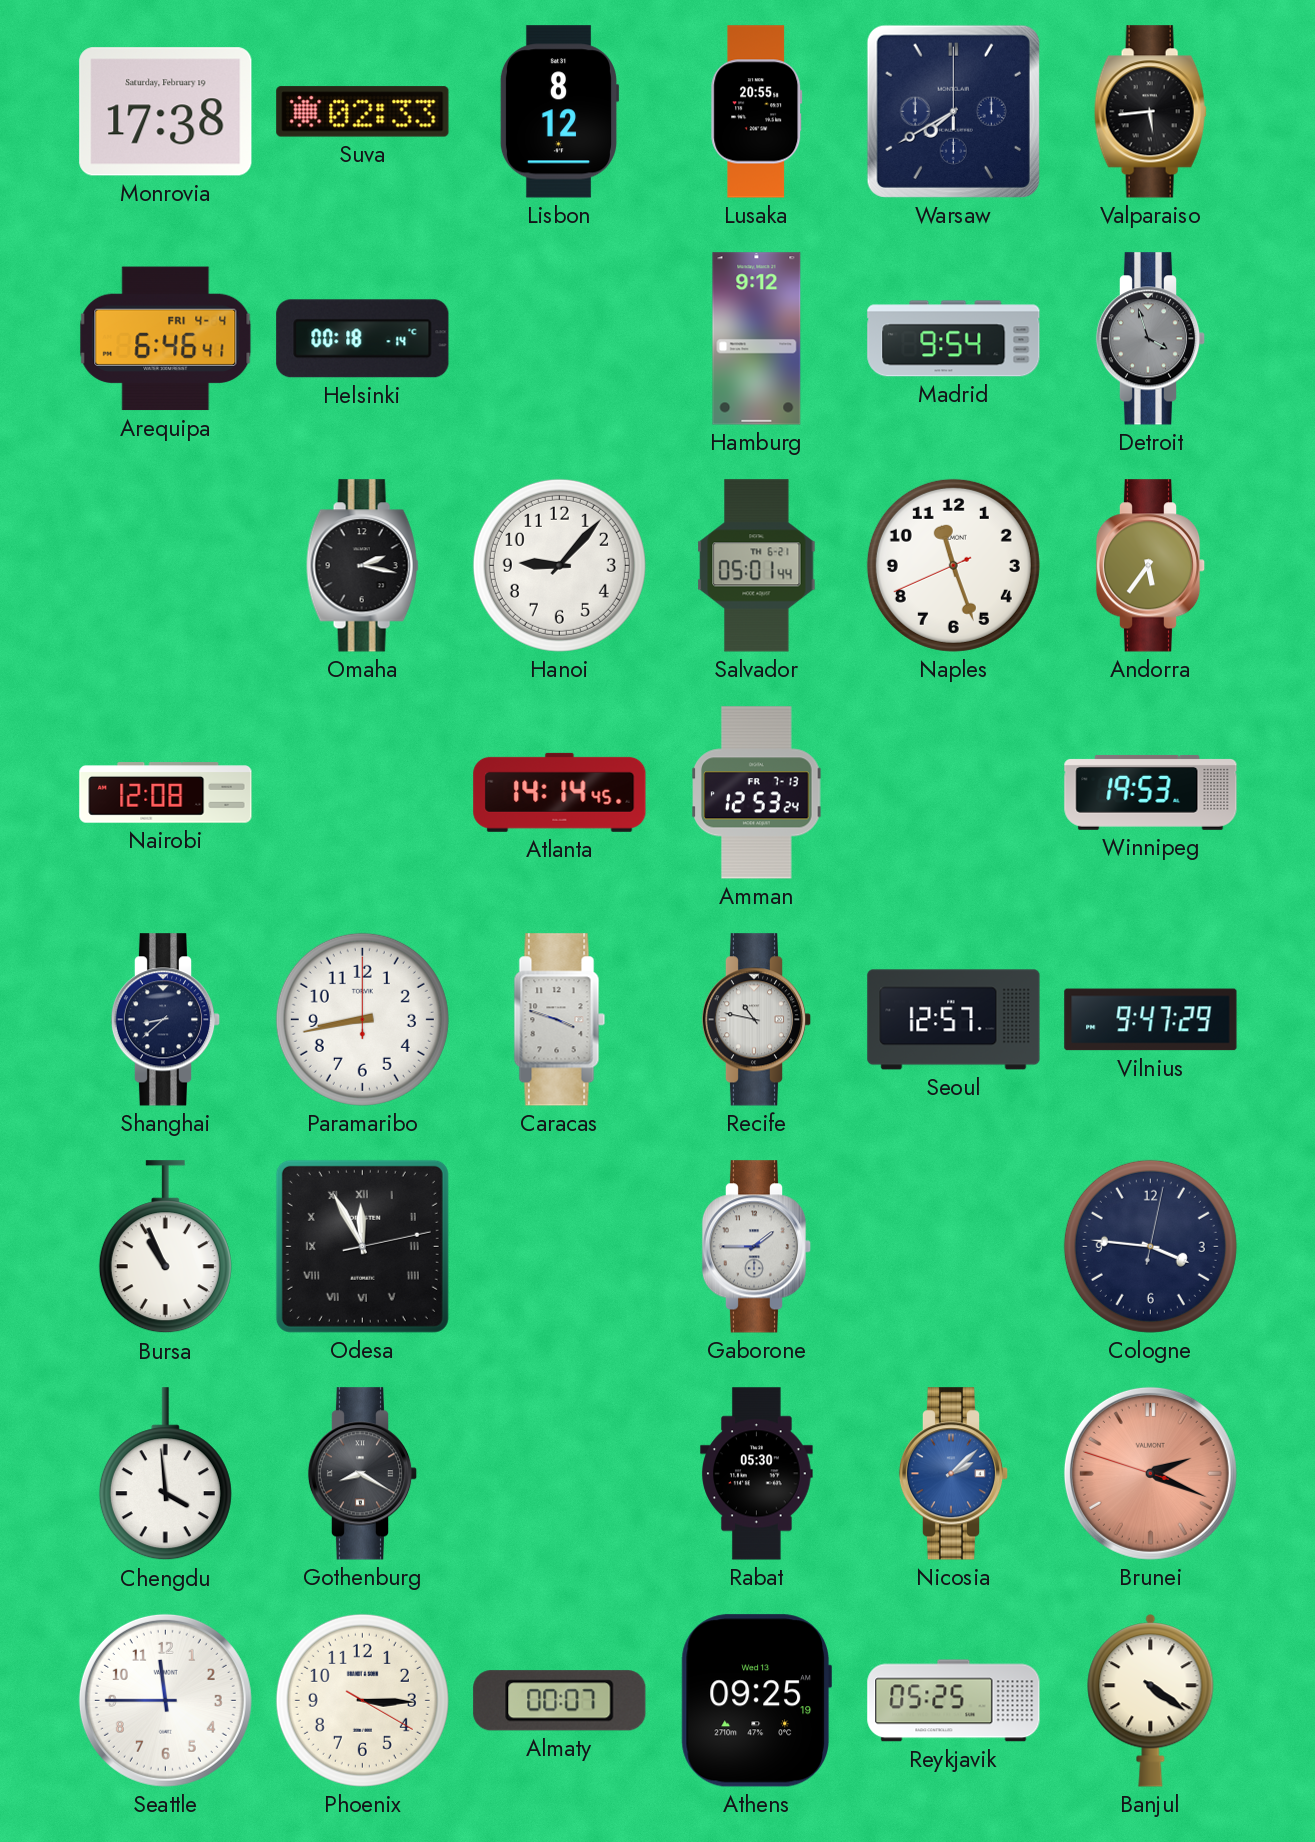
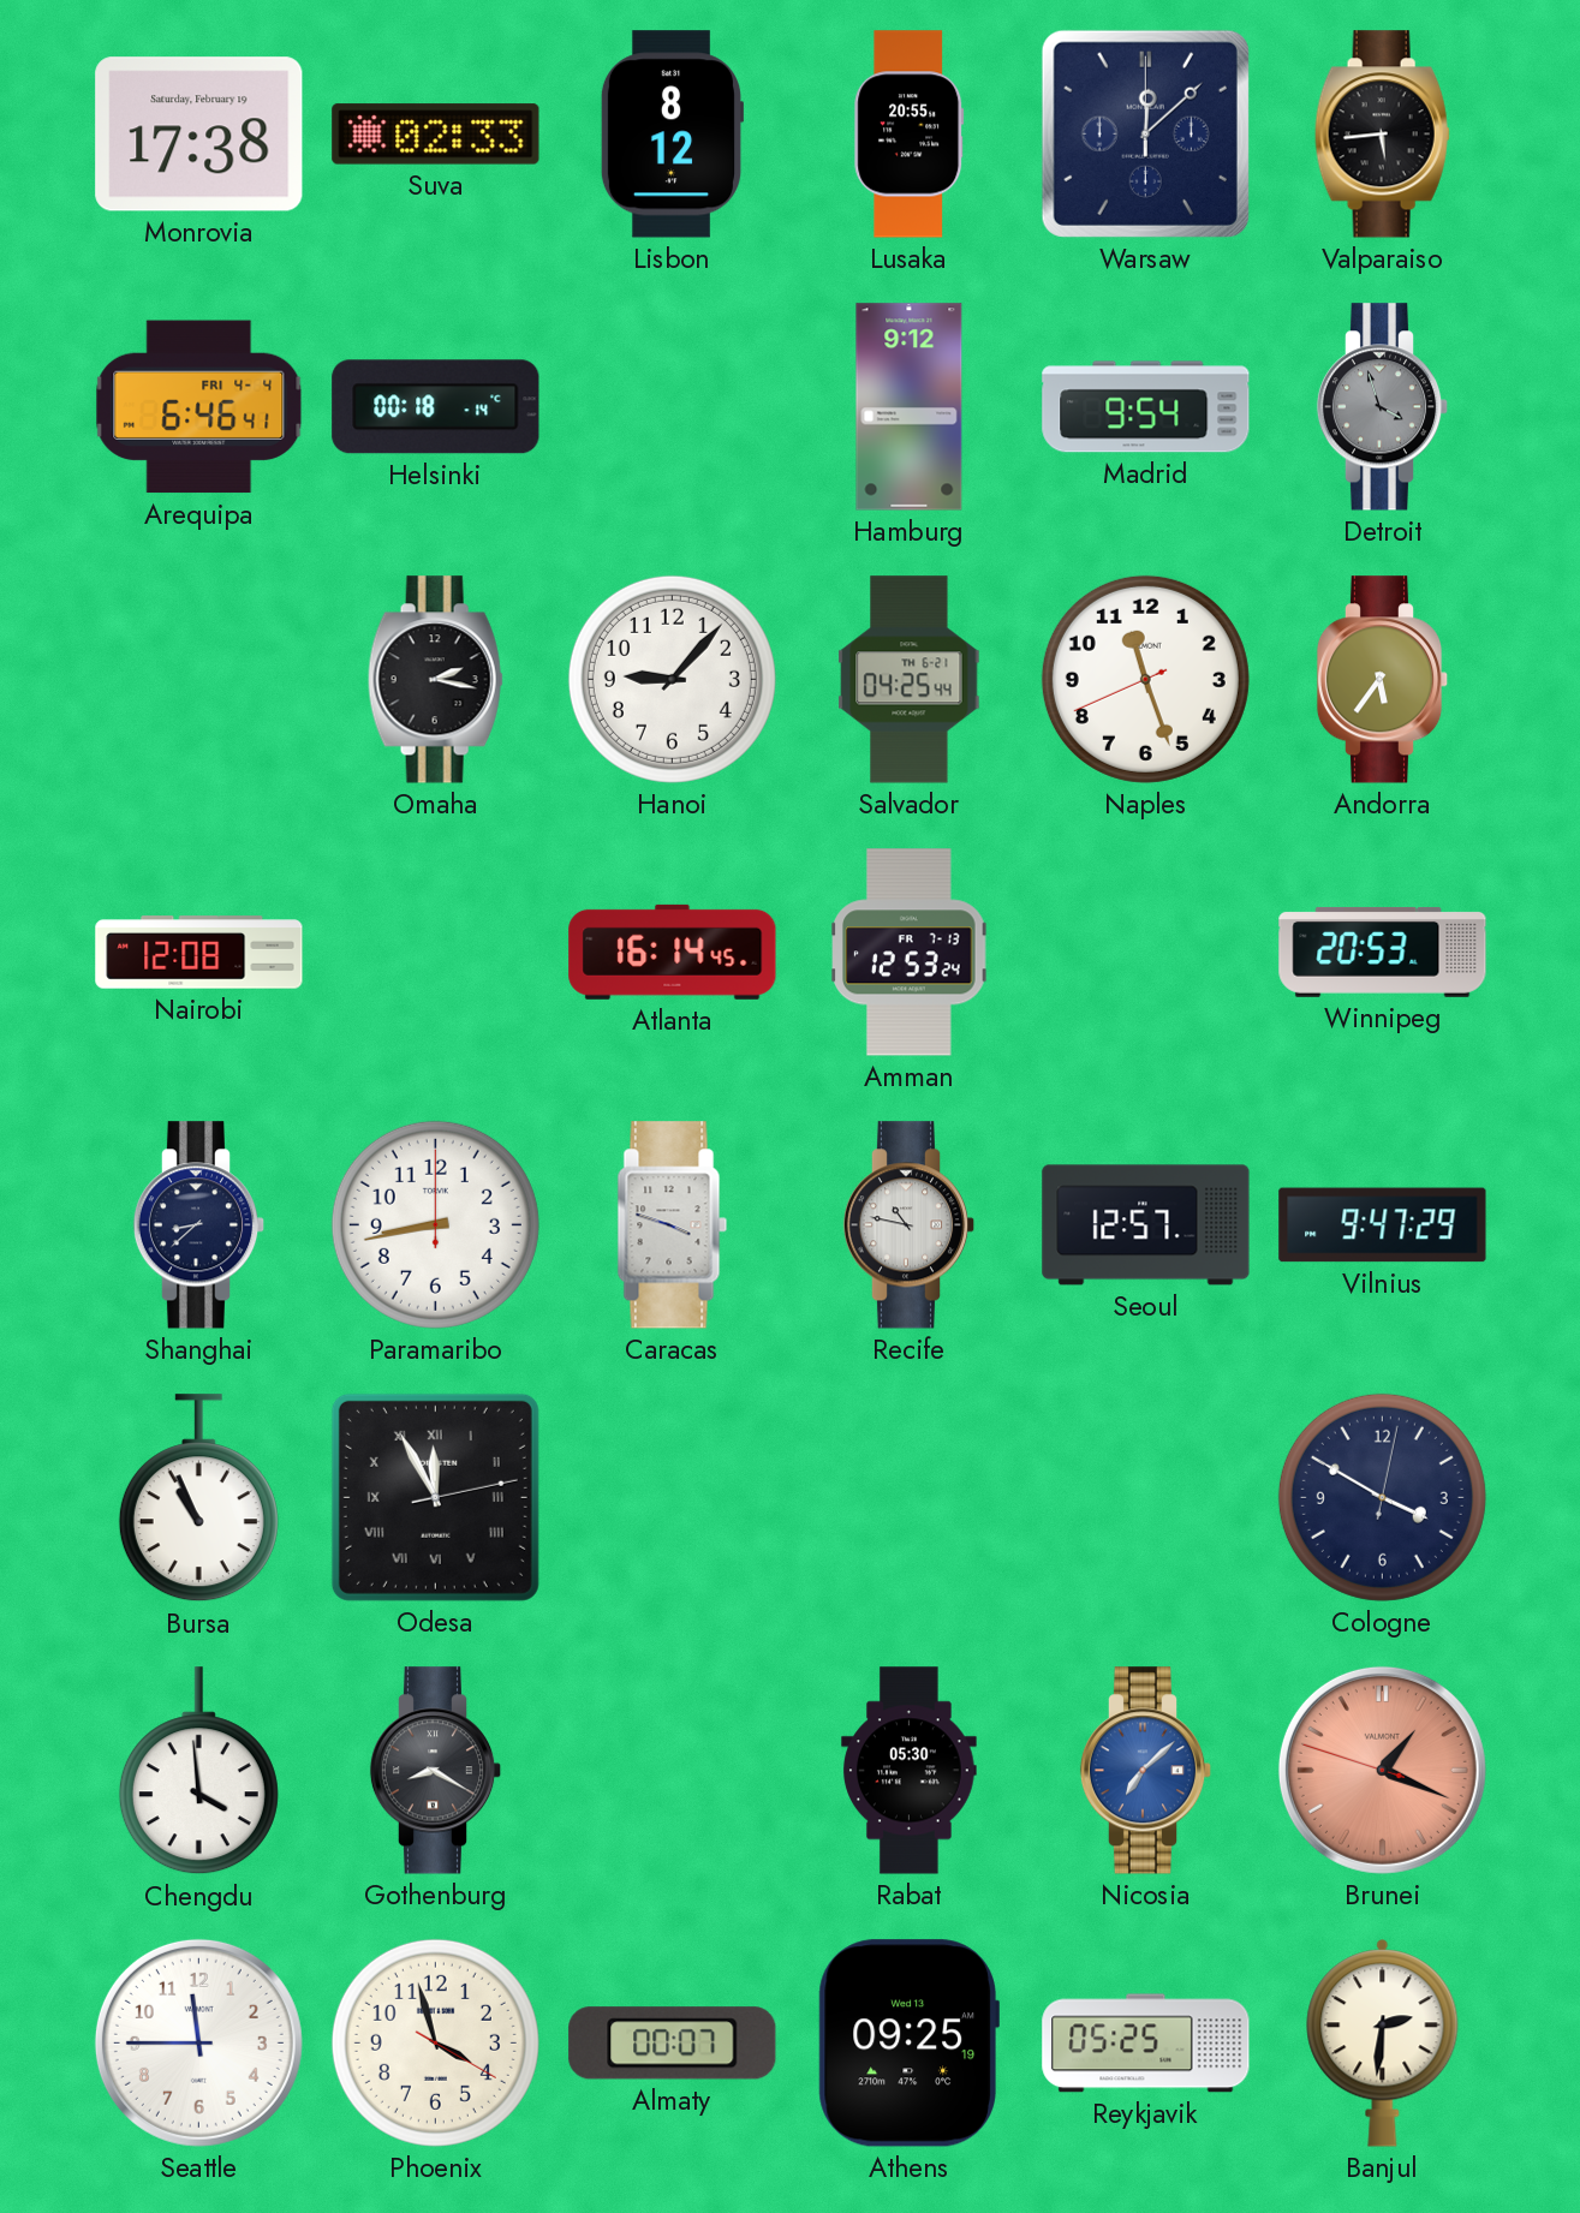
Warsaw: 7:40 -> 12:08
Salvador: 05:01 -> 04:25
Atlanta: 14:14 -> 16:14
Winnipeg: 19:53 -> 20:53
Gaborone: 1:45 -> none
Cologne: 3:46 -> 3:50
Nicosia: 2:08 -> 7:08
Brunei: 2:18 -> 1:18
Phoenix: 3:15 -> 3:57
Banjul: 4:21 -> 2:31
